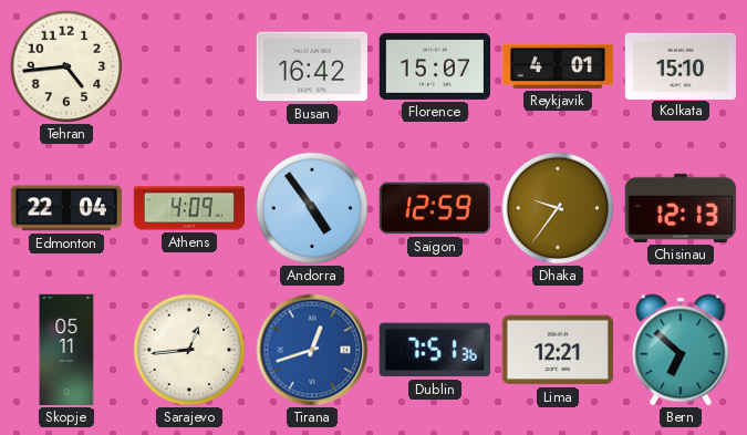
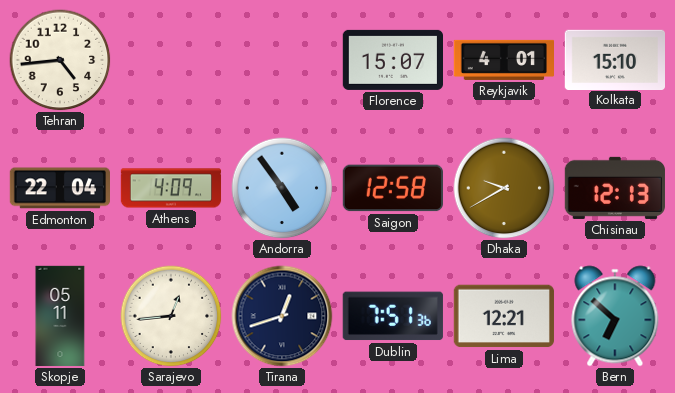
Busan: 16:42 -> none
Saigon: 12:59 -> 12:58
Dhaka: 9:36 -> 9:40
Tirana dial: blue -> navy
